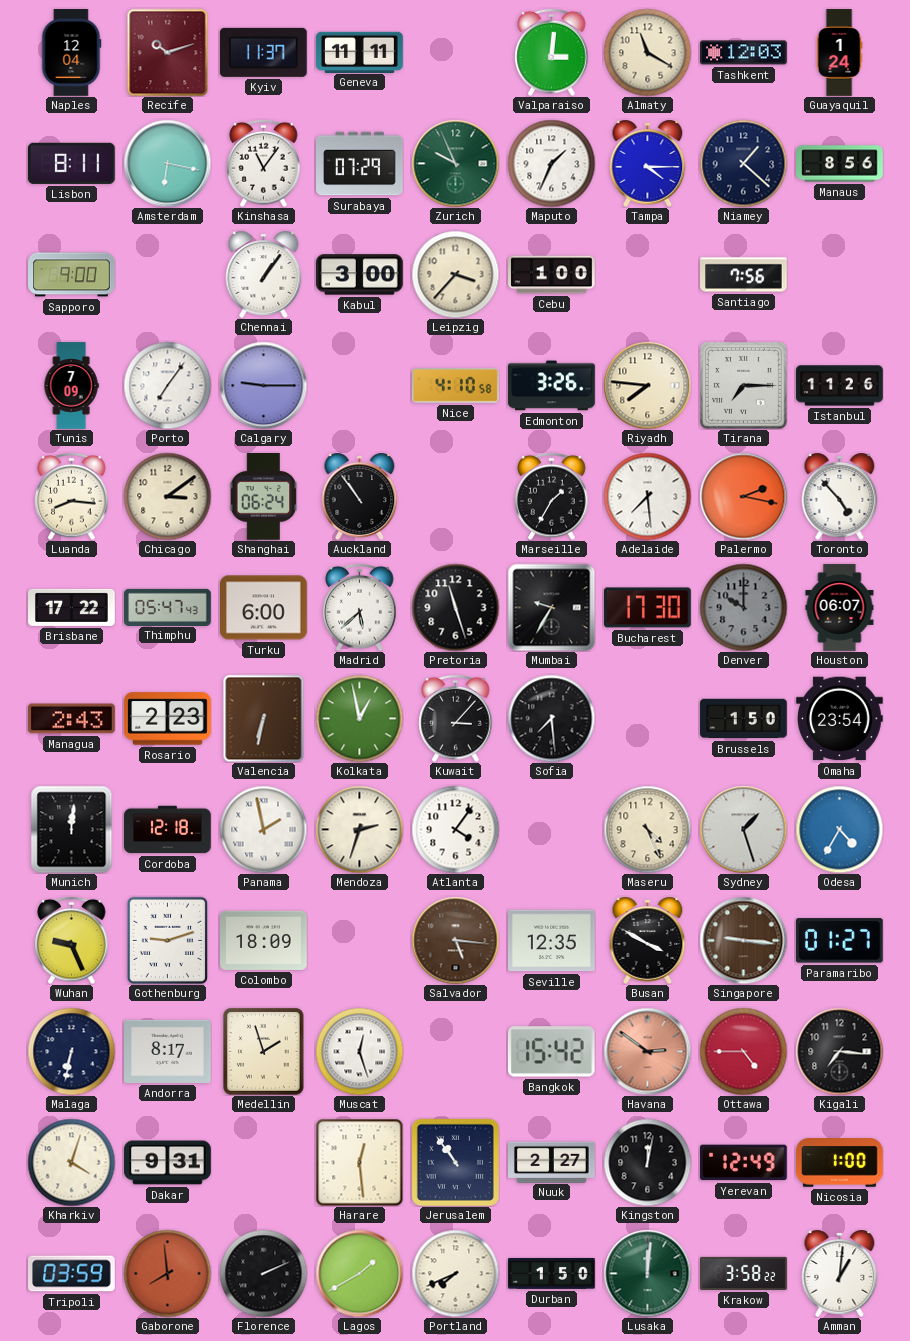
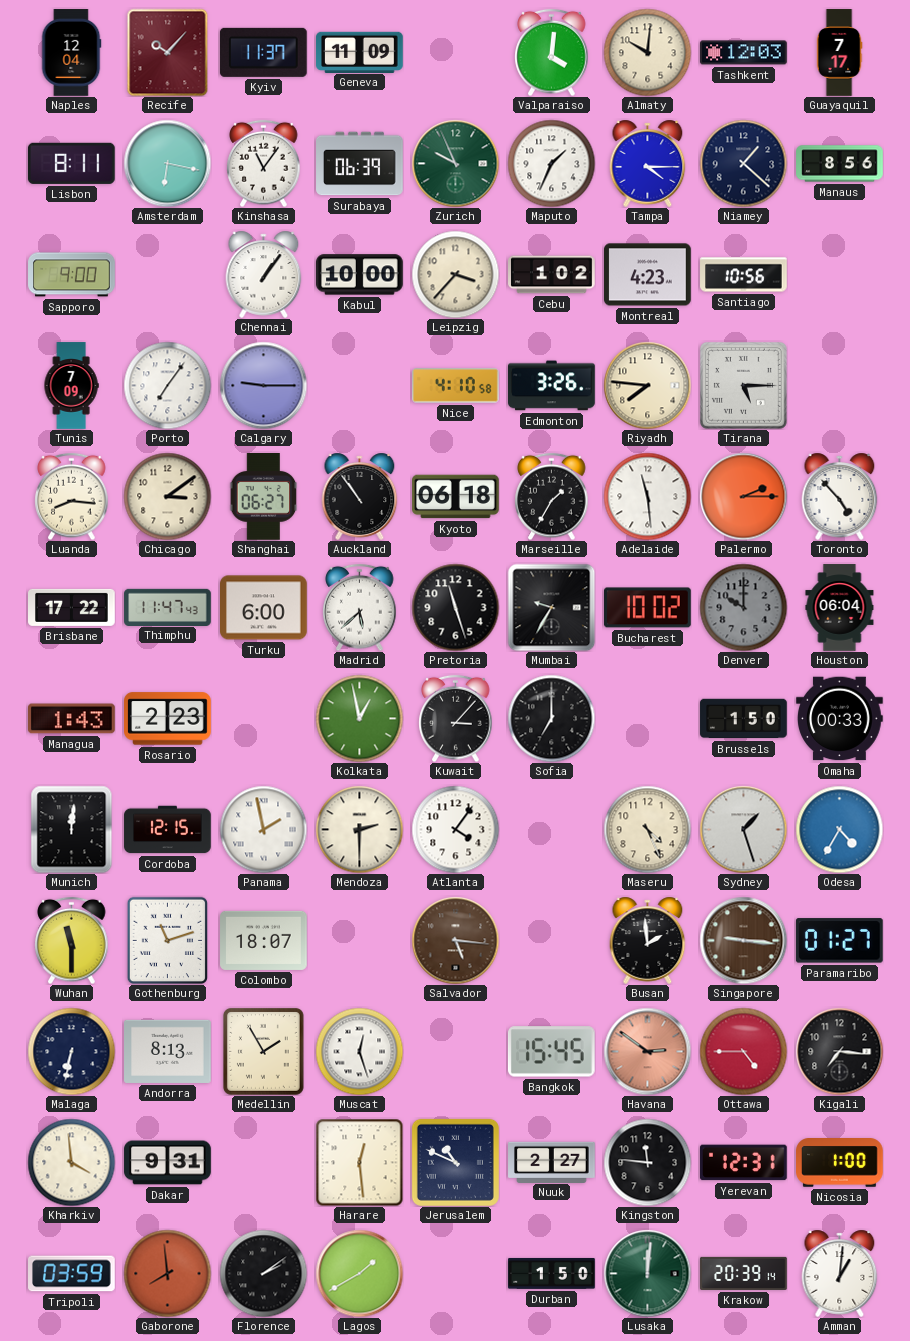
Recife: 10:12 -> 10:07
Geneva: 11:11 -> 11:09
Valparaiso: 3:01 -> 4:01
Almaty: 11:20 -> 10:01
Guayaquil: 1:24 -> 7:17
Surabaya: 07:29 -> 06:39
Kabul: 3:00 -> 10:00
Cebu: 1:00 -> 1:02
Montreal: none -> 4:23
Santiago: 7:56 -> 10:56
Tirana: 7:15 -> 5:15
Istanbul: 11:26 -> none
Shanghai: 06:24 -> 06:27
Kyoto: none -> 06:18
Adelaide: 7:29 -> 11:29
Palermo: 2:17 -> 2:15
Thimphu: 05:47 -> 11:47
Bucharest: 17:30 -> 10:02
Houston: 06:07 -> 06:04
Managua: 2:43 -> 1:43
Valencia: 6:32 -> none
Sofia: 7:29 -> 7:00
Omaha: 23:54 -> 00:33
Cordoba: 12:18 -> 12:15
Mendoza: 2:33 -> 2:30
Wuhan: 9:26 -> 11:30
Gothenburg: 9:12 -> 11:12
Colombo: 18:09 -> 18:07
Seville: 12:35 -> none
Busan: 3:50 -> 1:59
Andorra: 8:17 -> 8:13
Medellin: 1:57 -> 1:55
Bangkok: 15:42 -> 15:45
Kharkiv: 4:03 -> 3:59
Jerusalem: 10:54 -> 10:49
Kingston: 12:02 -> 11:46
Yerevan: 12:49 -> 12:31
Florence: 2:11 -> 2:09
Portland: 7:41 -> none
Krakow: 3:58 -> 20:39
